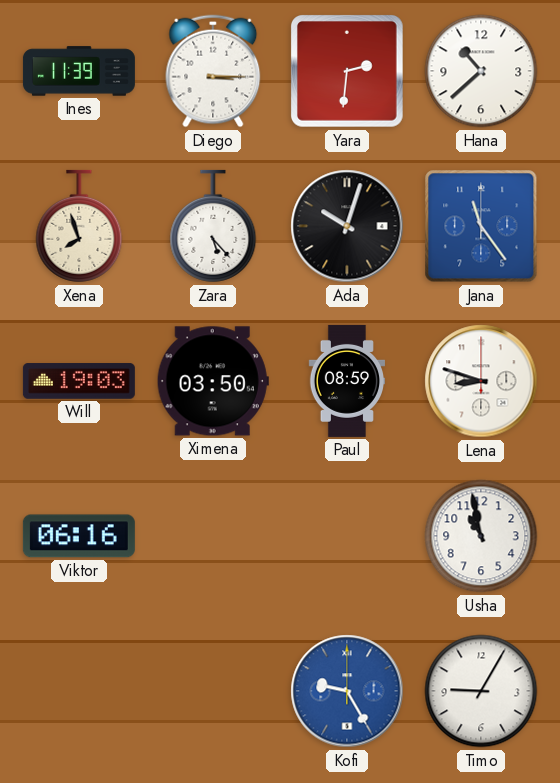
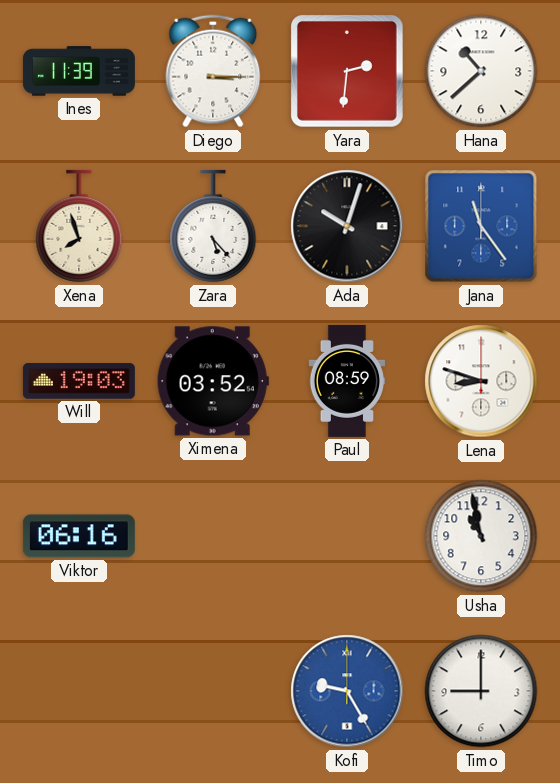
Ximena: 03:50 -> 03:52
Timo: 9:05 -> 9:00
